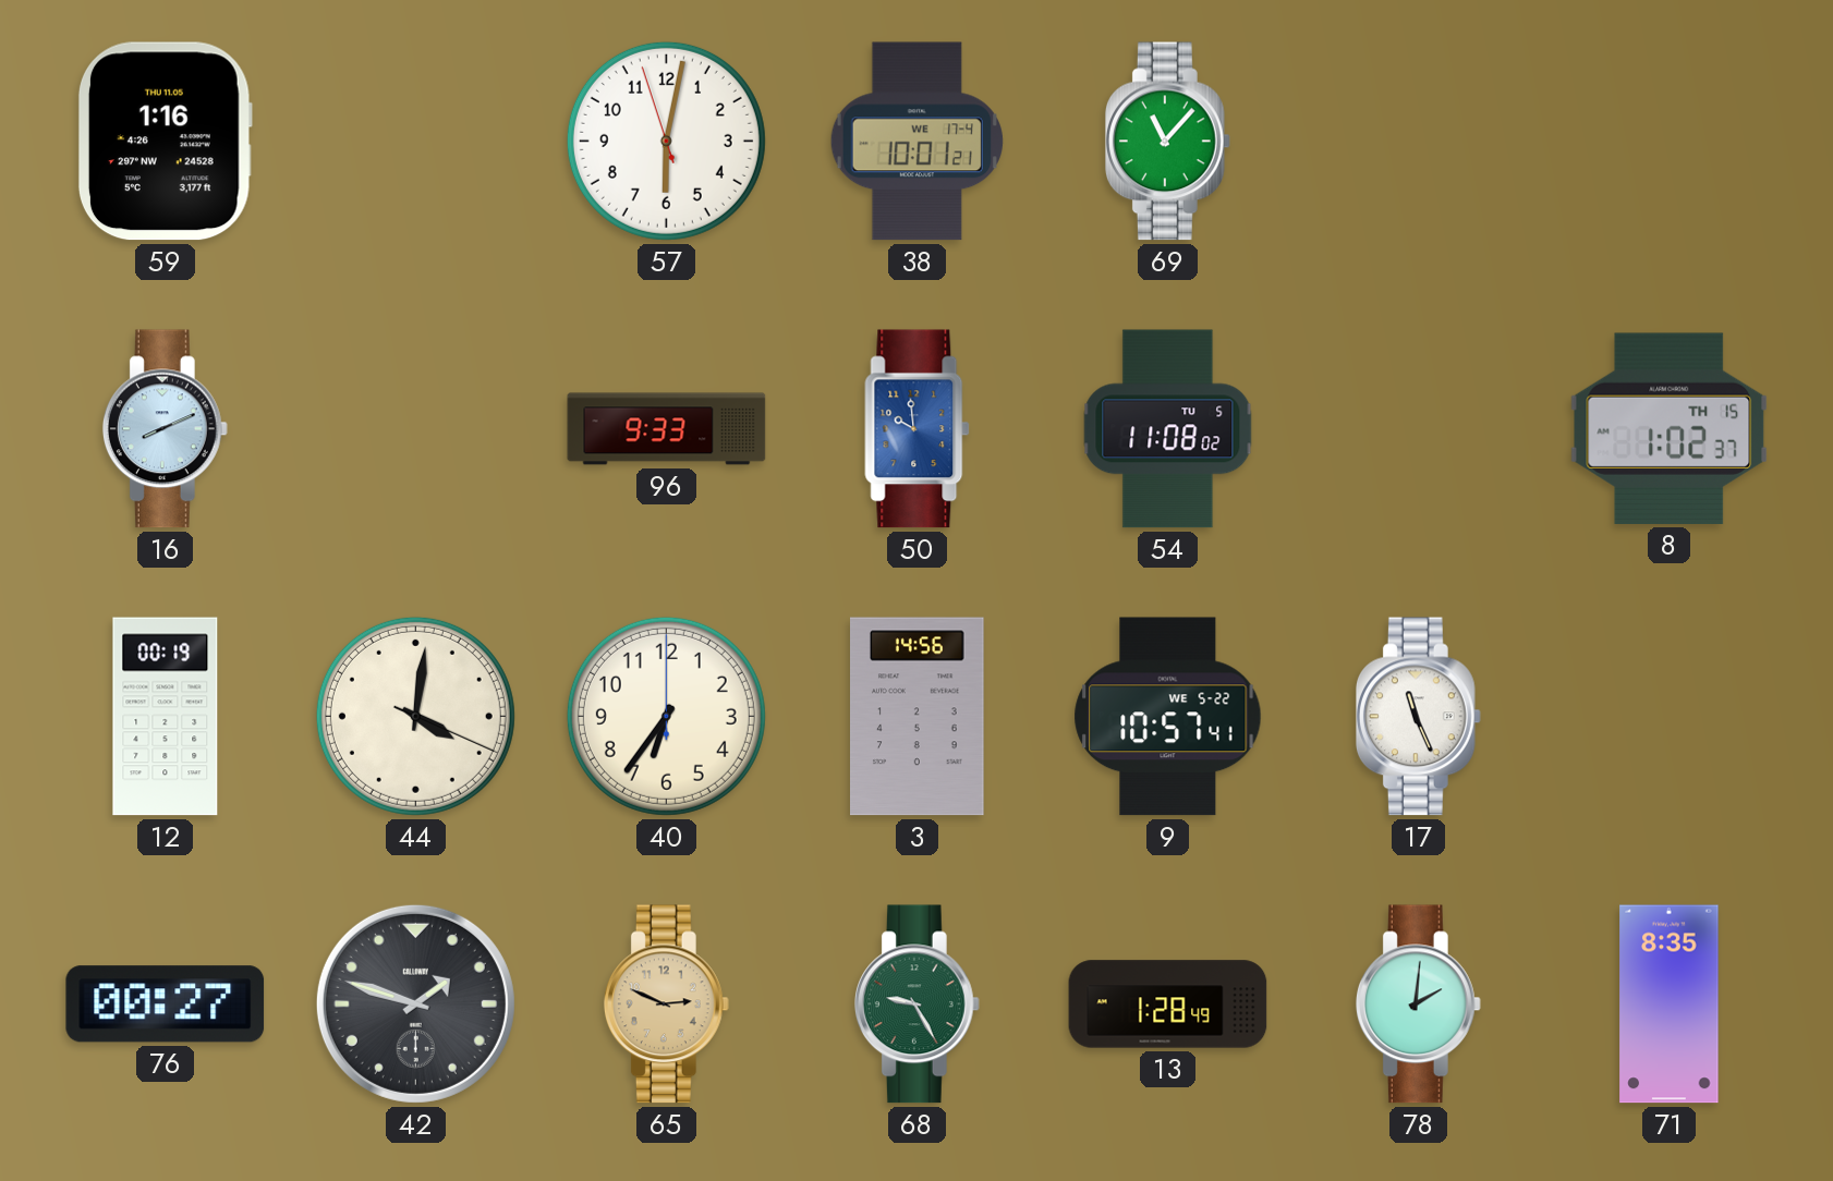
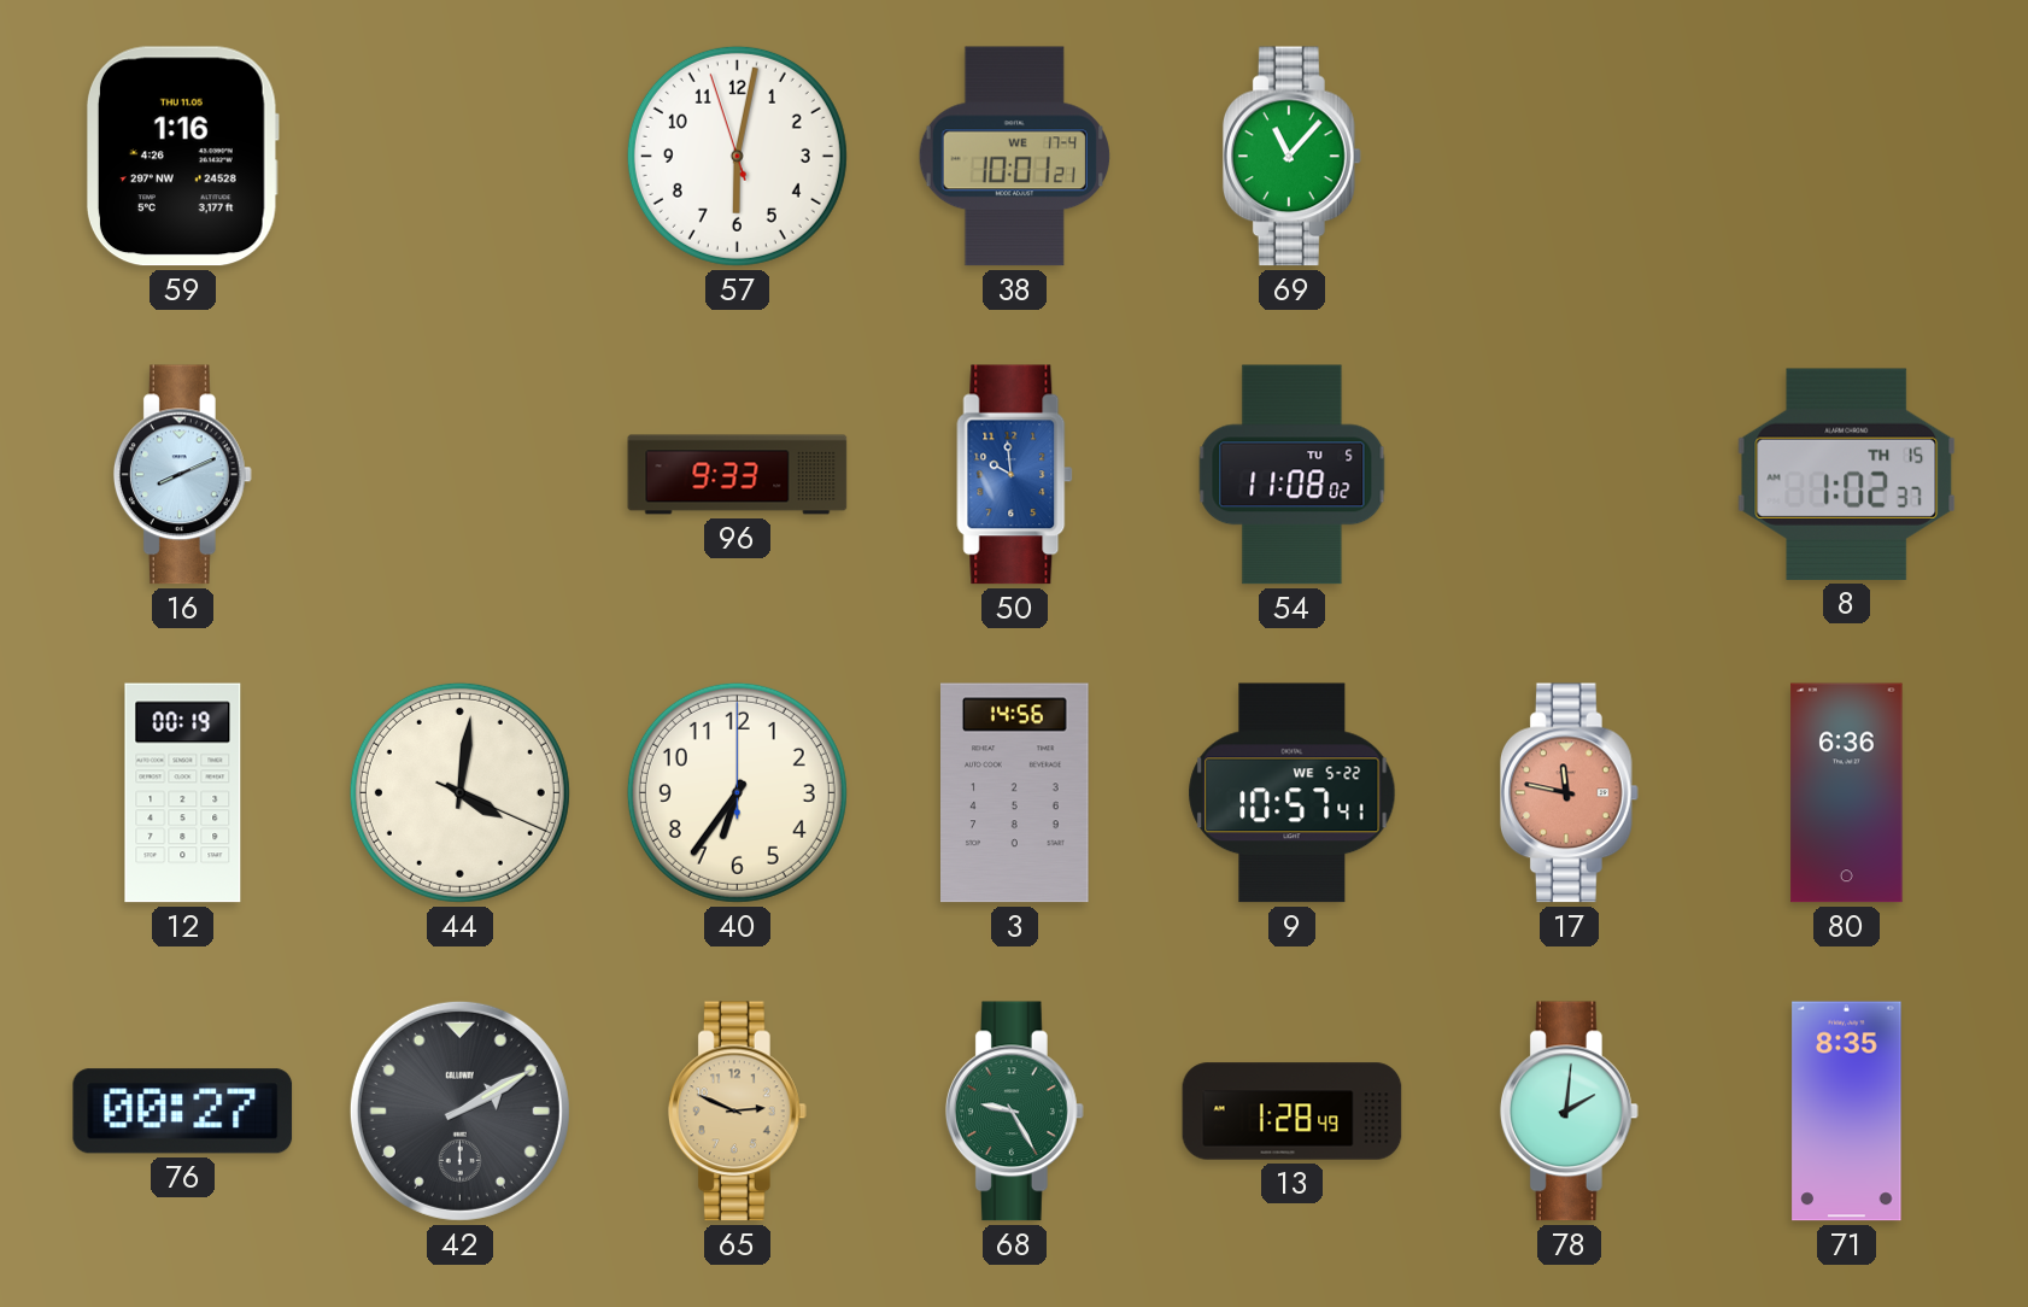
17: 11:26 -> 11:47
17 dial: white -> salmon
80: none -> 6:36
42: 1:48 -> 2:10
